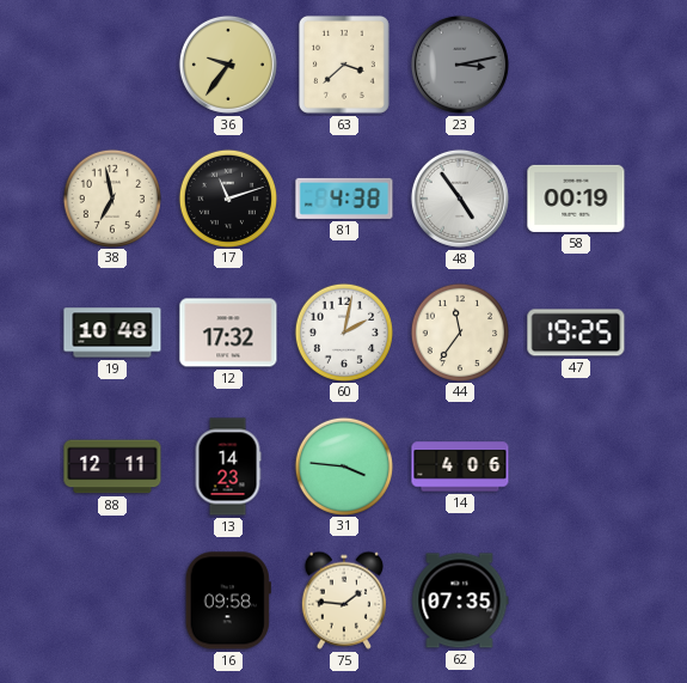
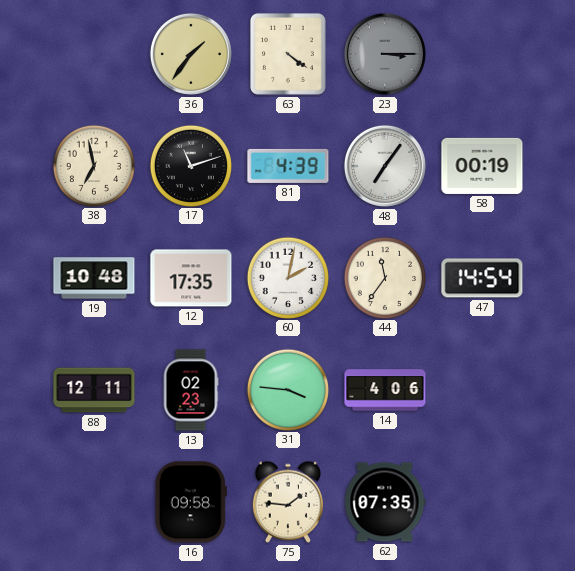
36: 9:36 -> 1:36
63: 3:38 -> 4:21
23: 3:13 -> 3:15
81: 4:38 -> 4:39
48: 4:54 -> 7:06
12: 17:32 -> 17:35
47: 19:25 -> 14:54
13: 14:23 -> 02:23
